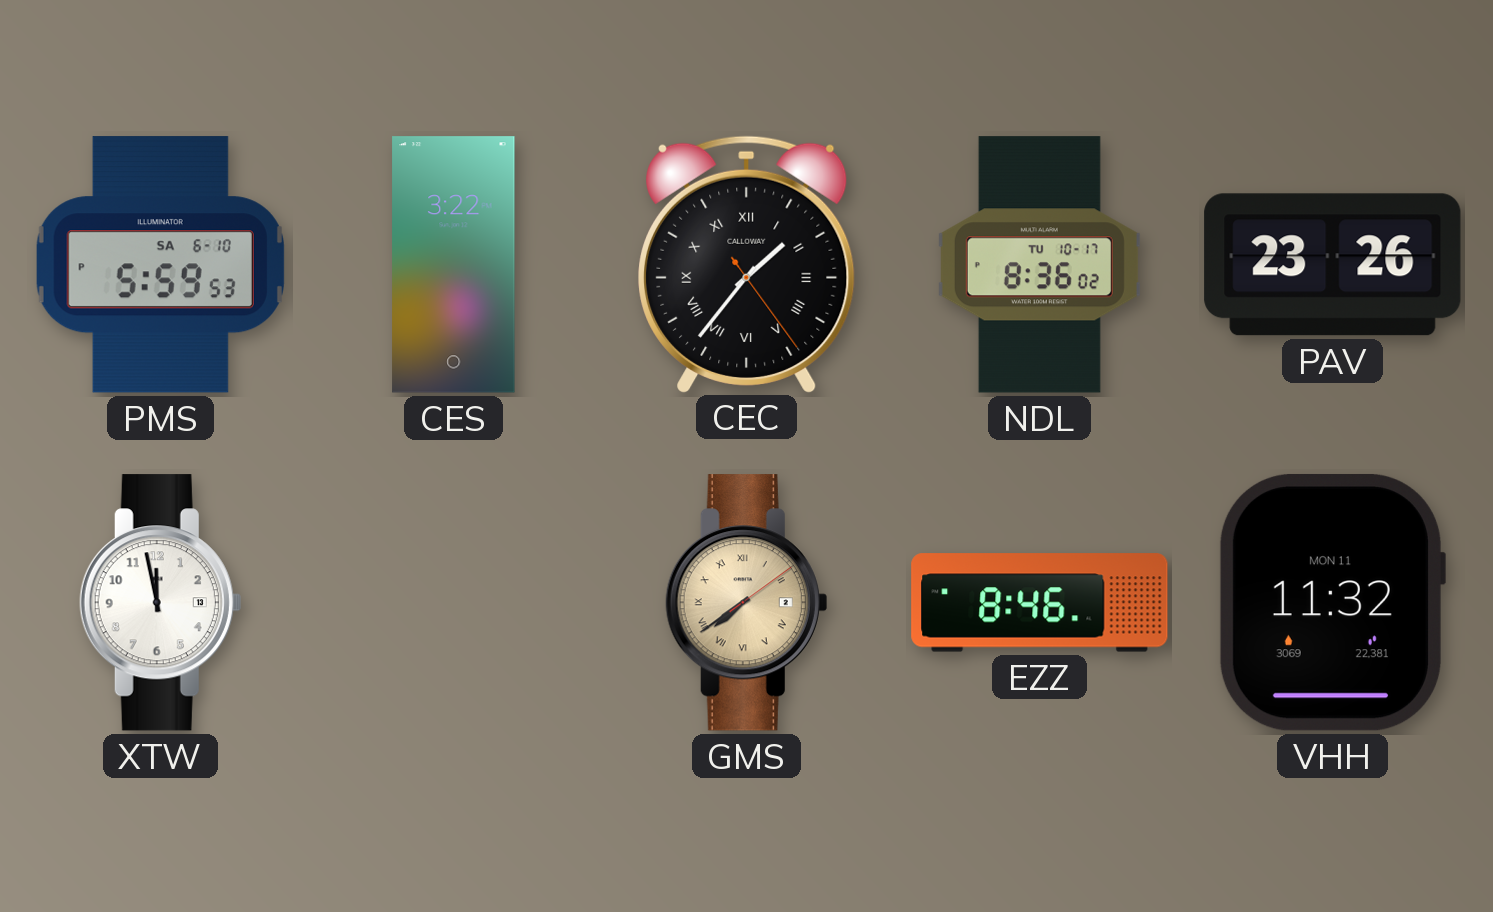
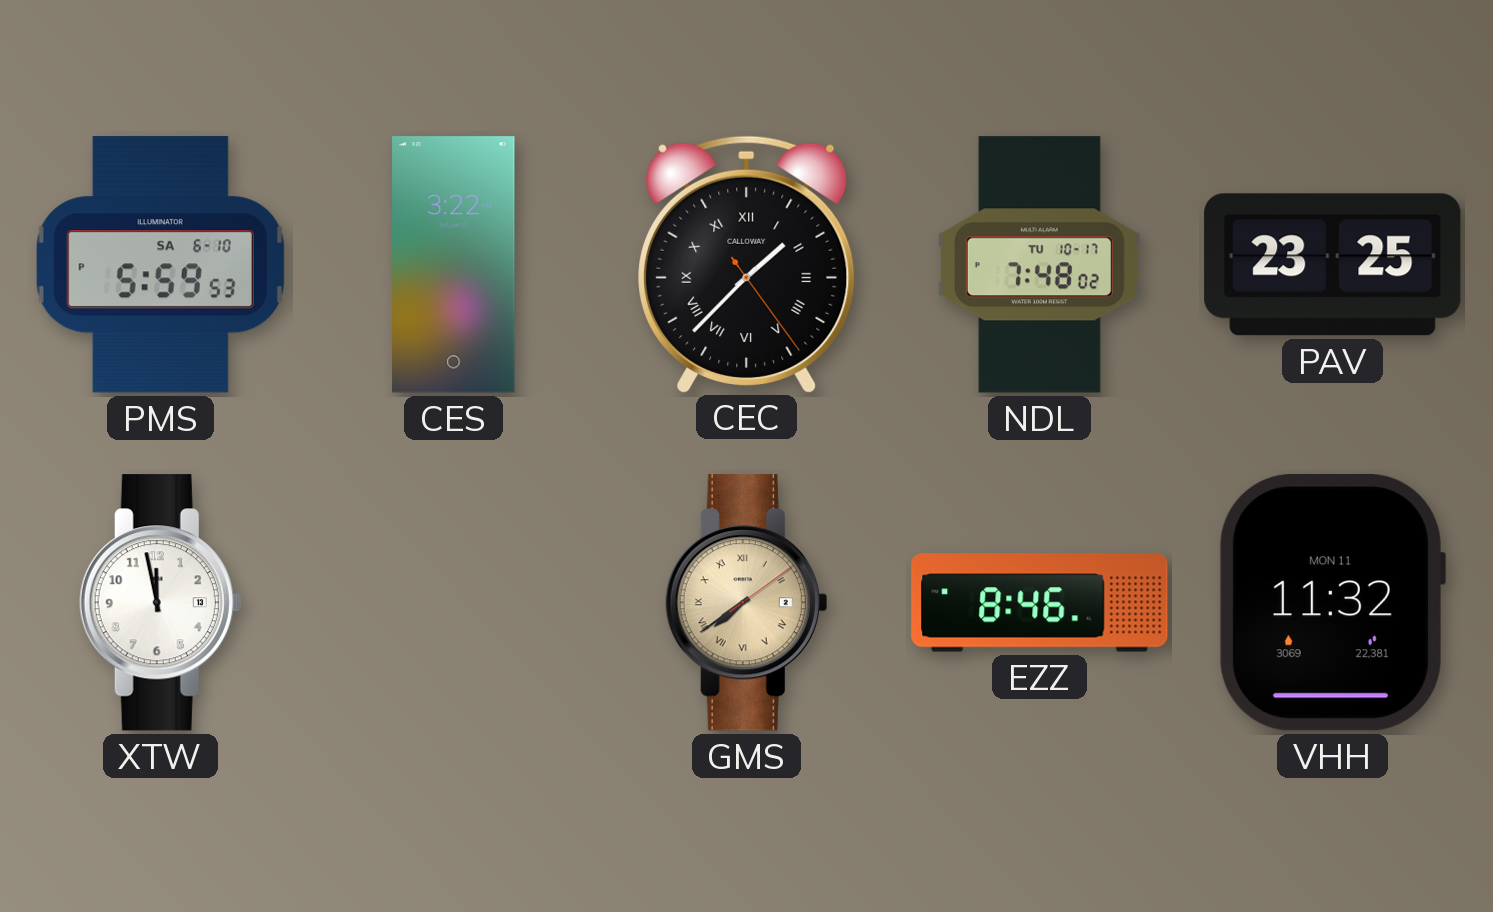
CEC: 1:36 -> 1:37
NDL: 8:36 -> 7:48
PAV: 23:26 -> 23:25
